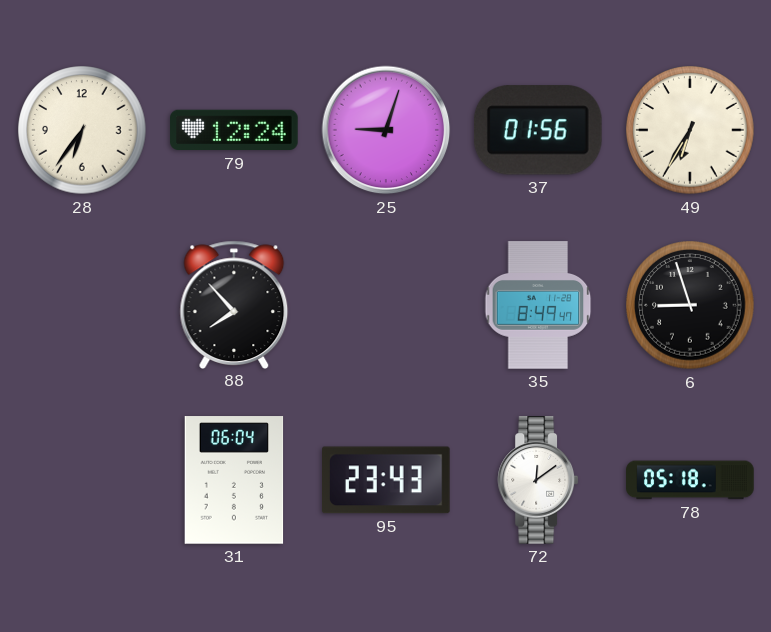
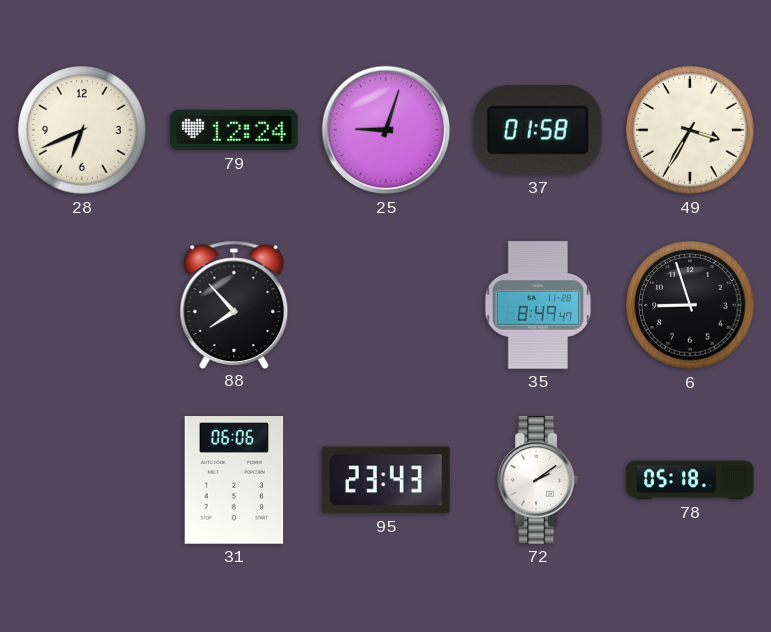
28: 6:36 -> 6:41
37: 01:56 -> 01:58
49: 6:35 -> 3:35
31: 06:04 -> 06:06
72: 12:09 -> 2:09
